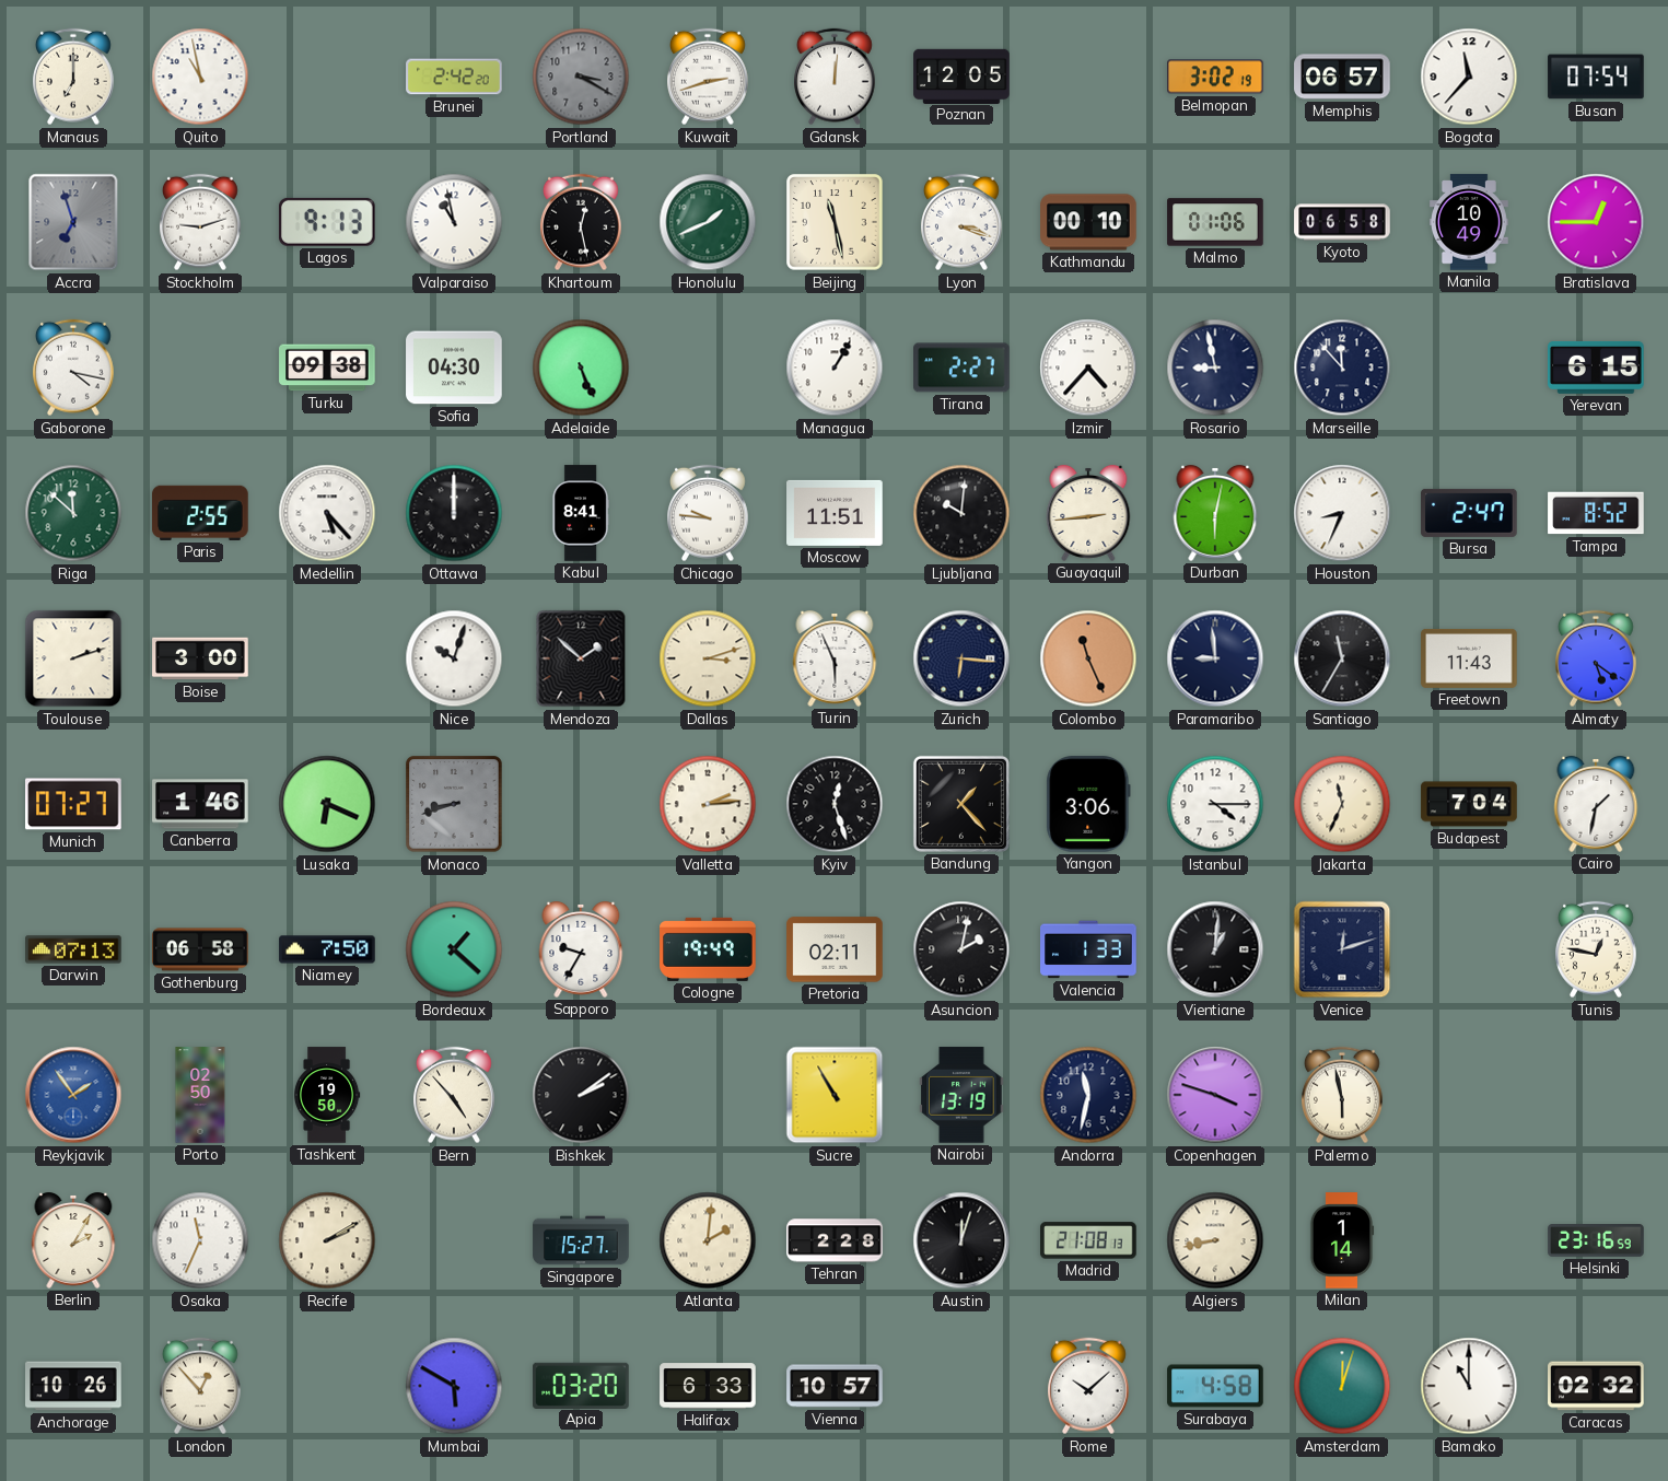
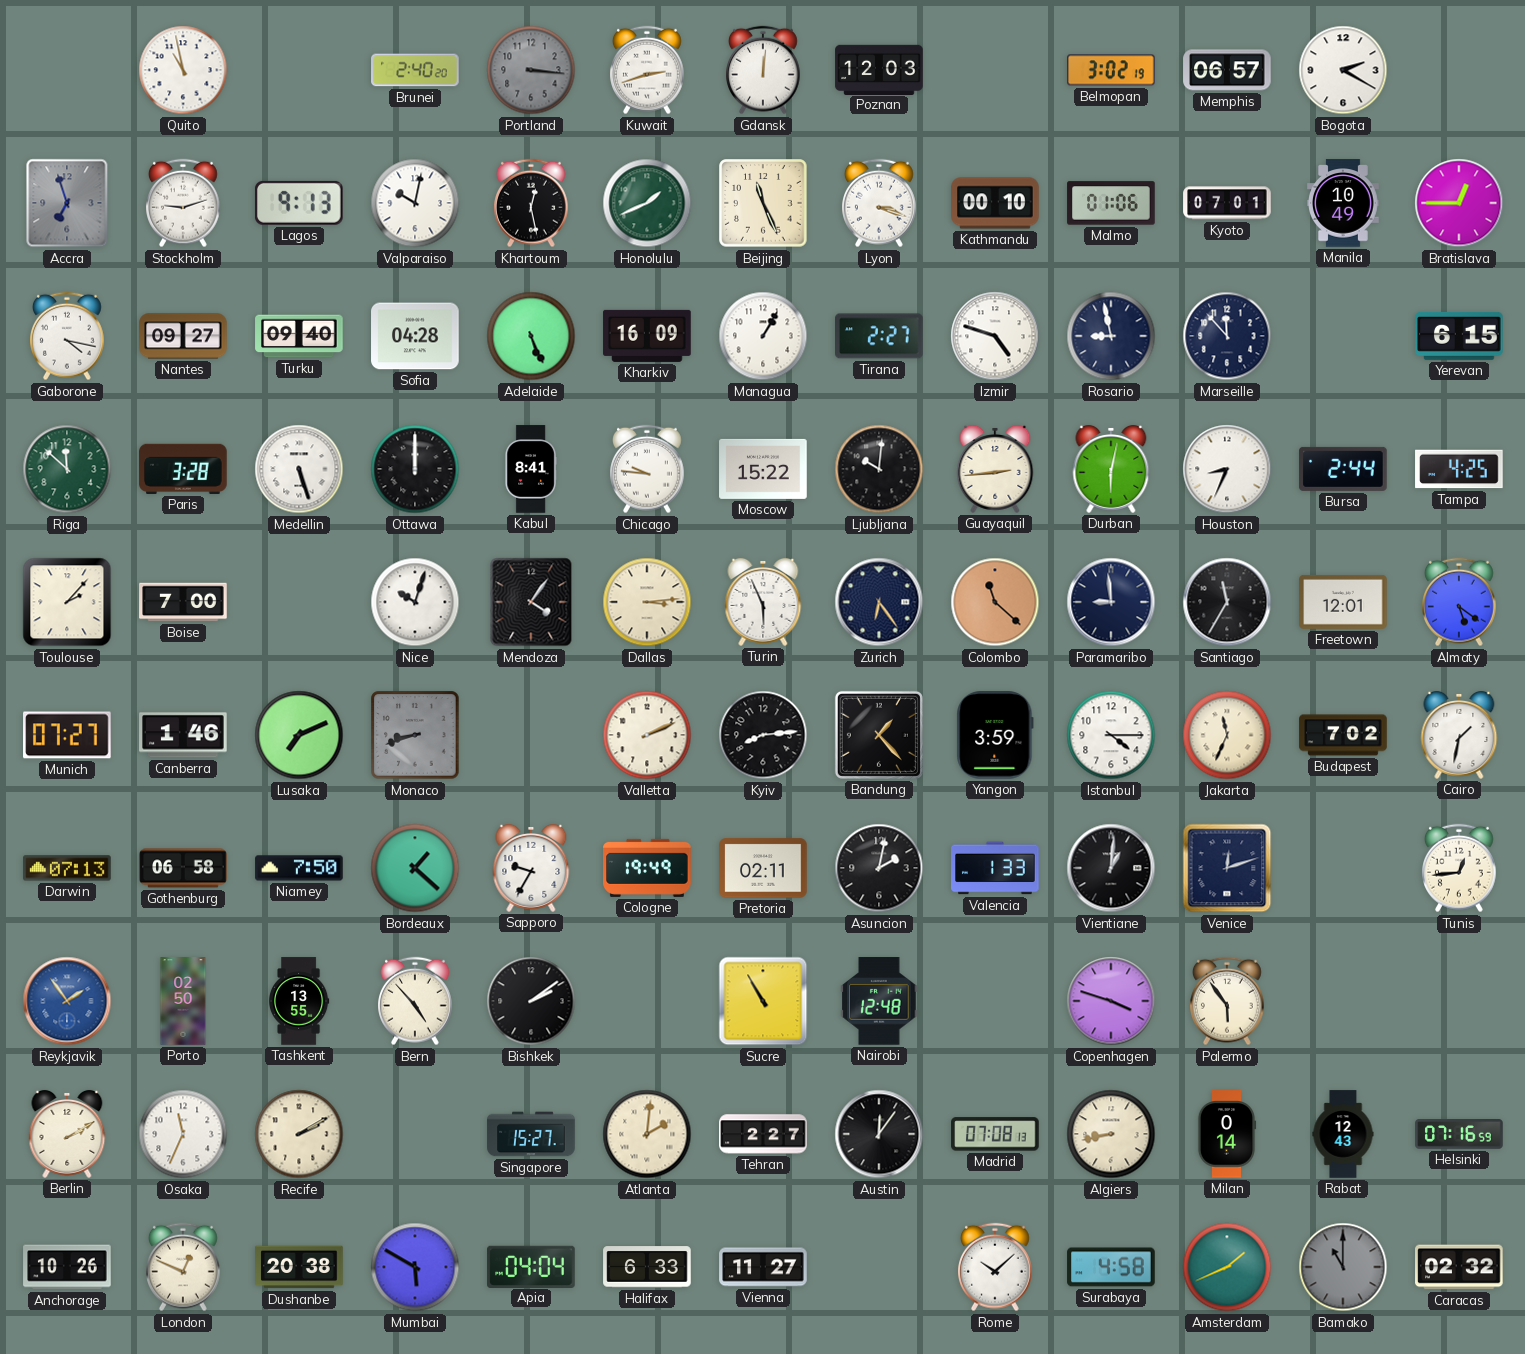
Manaus: 7:00 -> none
Brunei: 2:42 -> 2:40
Portland: 3:20 -> 3:16
Poznan: 12:05 -> 12:03
Bogota: 11:37 -> 2:20
Busan: 07:54 -> none
Valparaiso: 10:58 -> 10:02
Beijing: 11:28 -> 11:26
Kyoto: 06:58 -> 07:01
Nantes: none -> 09:27
Turku: 09:38 -> 09:40
Sofia: 04:30 -> 04:28
Kharkiv: none -> 16:09
Izmir: 4:37 -> 4:48
Paris: 2:55 -> 3:28
Medellin: 5:23 -> 5:27
Moscow: 11:51 -> 15:22
Bursa: 2:47 -> 2:44
Tampa: 8:52 -> 4:25
Toulouse: 2:12 -> 2:07
Boise: 3:00 -> 7:00
Mendoza: 1:52 -> 4:06
Dallas: 3:12 -> 3:14
Zurich: 6:16 -> 6:24
Colombo: 11:26 -> 11:22
Freetown: 11:43 -> 12:01
Lusaka: 6:19 -> 7:11
Valletta: 2:14 -> 2:11
Kyiv: 12:27 -> 8:14
Yangon: 3:06 -> 3:59
Budapest: 7:04 -> 7:02
Tunis: 12:47 -> 12:44
Tashkent: 19:50 -> 13:55
Nairobi: 13:19 -> 12:48
Andorra: 11:32 -> none
Palermo: 5:58 -> 5:54
Berlin: 2:05 -> 2:10
Tehran: 2:28 -> 2:27
Austin: 12:03 -> 12:06
Madrid: 21:08 -> 07:08
Milan: 1:14 -> 0:14
Rabat: none -> 12:43
Helsinki: 23:16 -> 07:16
London: 12:53 -> 12:49
Dushanbe: none -> 20:38
Apia: 03:20 -> 04:04
Vienna: 10:57 -> 11:27
Amsterdam: 12:03 -> 1:41
Bamako dial: white -> grey
